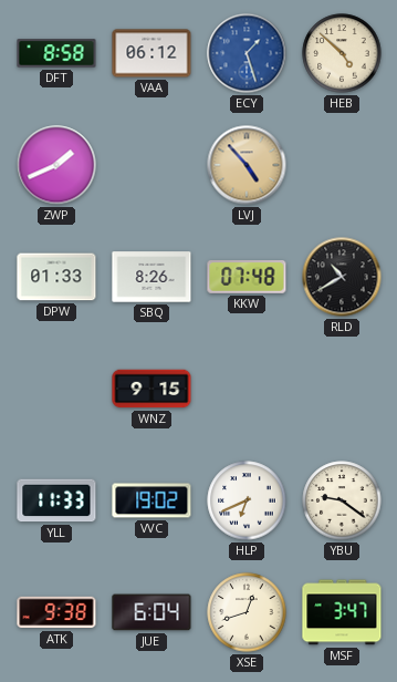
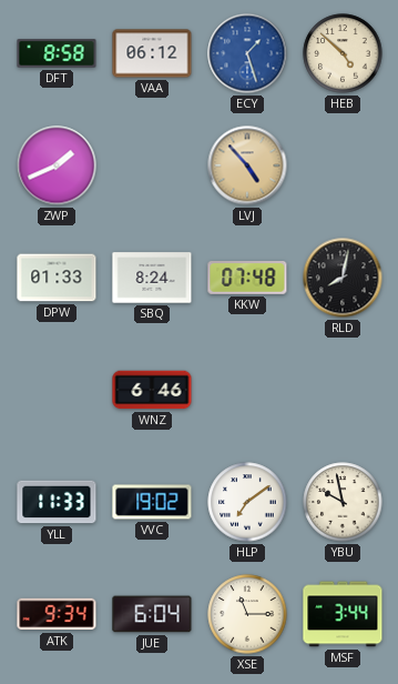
SBQ: 8:26 -> 8:24
RLD: 10:40 -> 8:02
WNZ: 9:15 -> 6:46
HLP: 6:41 -> 7:09
YBU: 9:21 -> 9:58
ATK: 9:38 -> 9:34
XSE: 12:42 -> 11:15
MSF: 3:47 -> 3:44
